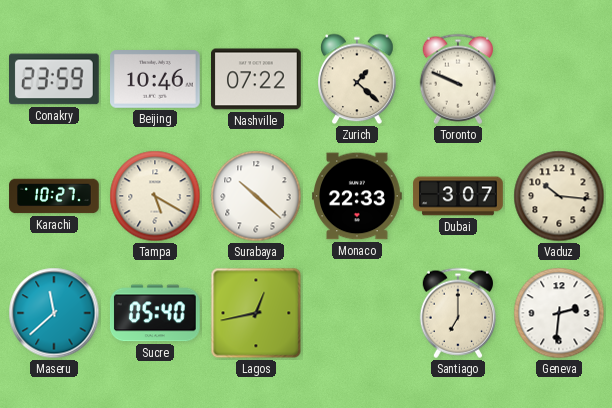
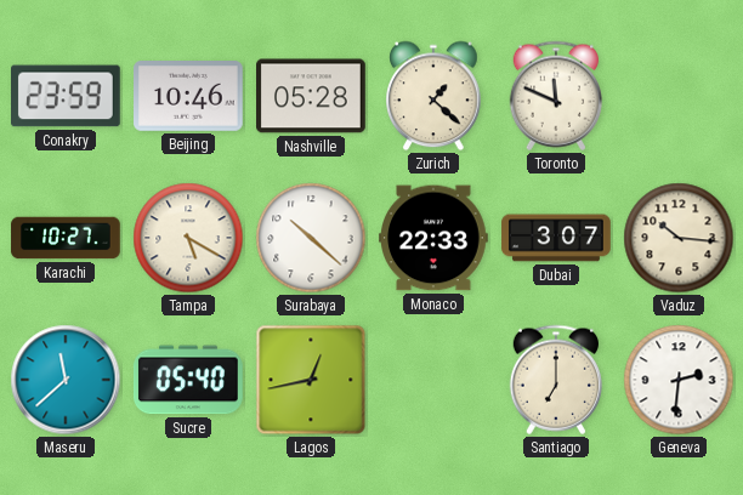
Nashville: 07:22 -> 05:28
Toronto: 9:49 -> 11:49
